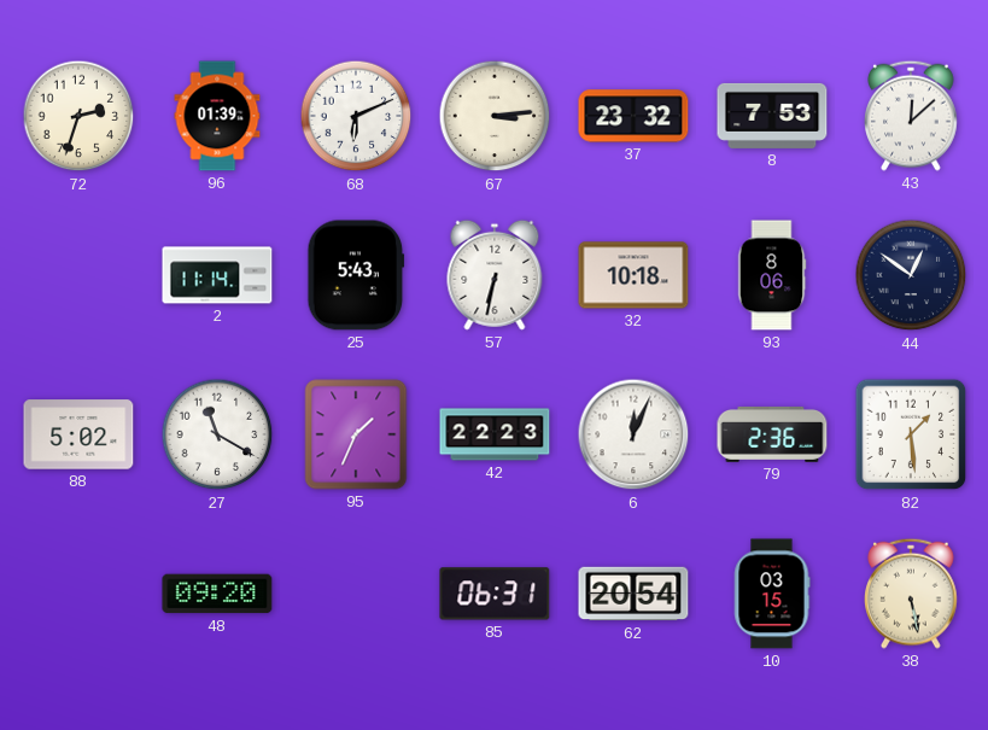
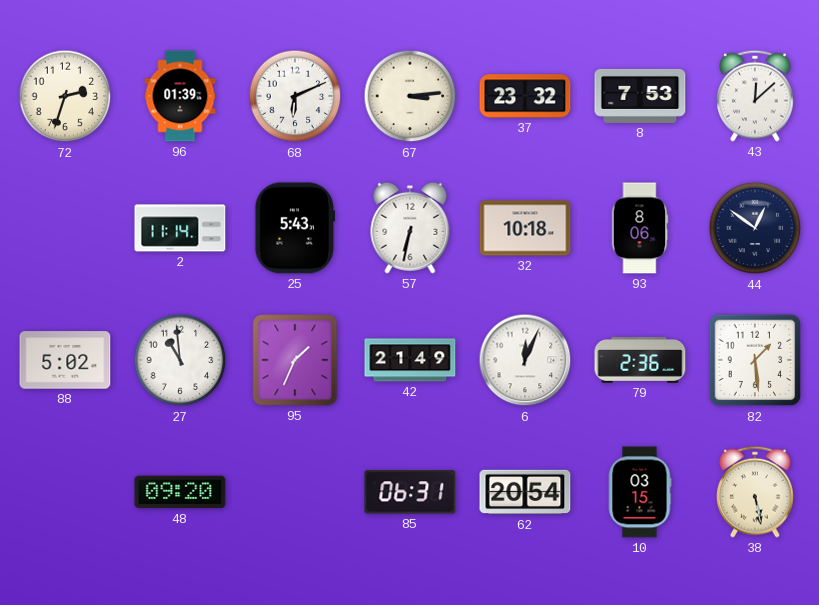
27: 11:20 -> 10:59
42: 22:23 -> 21:49
